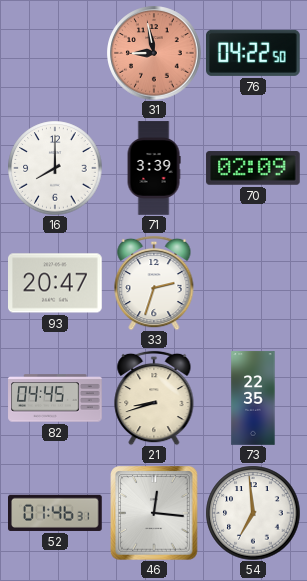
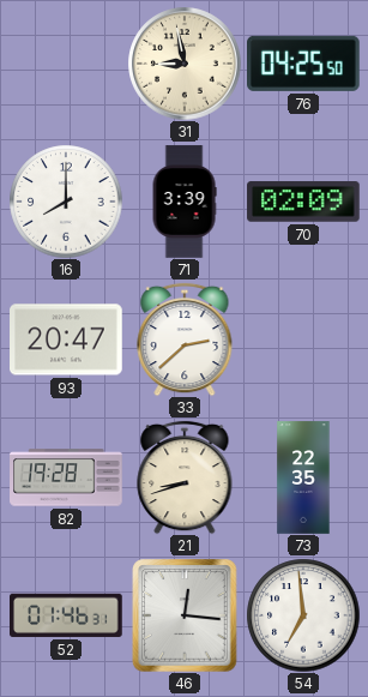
31 dial: salmon -> cream
76: 04:22 -> 04:25
33: 2:33 -> 2:38
82: 04:45 -> 19:28
